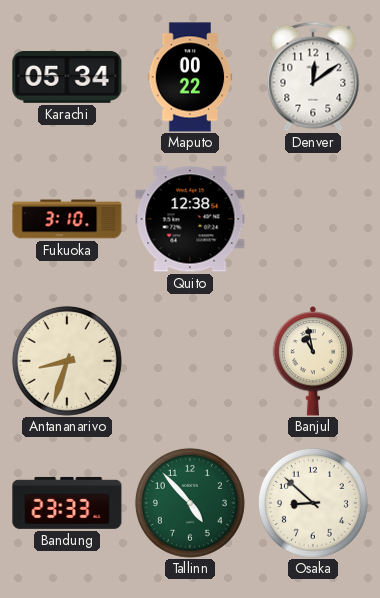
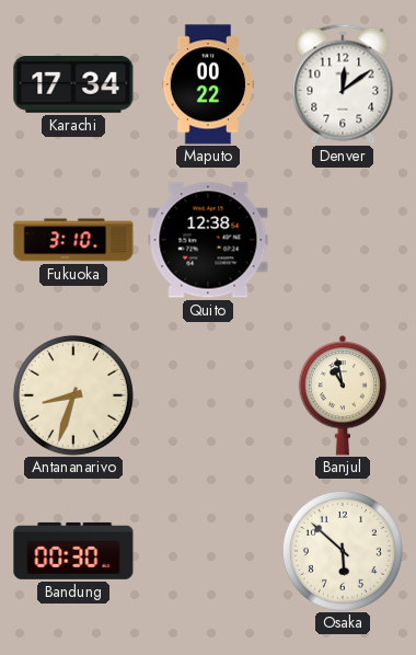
Karachi: 05:34 -> 17:34
Bandung: 23:33 -> 00:30
Tallinn: 4:53 -> none
Osaka: 8:52 -> 5:52
